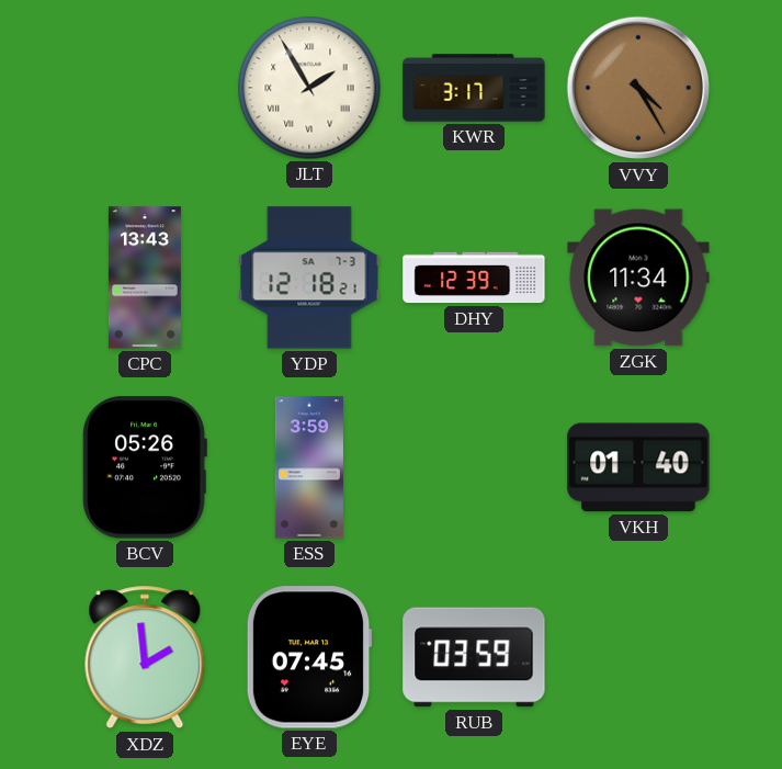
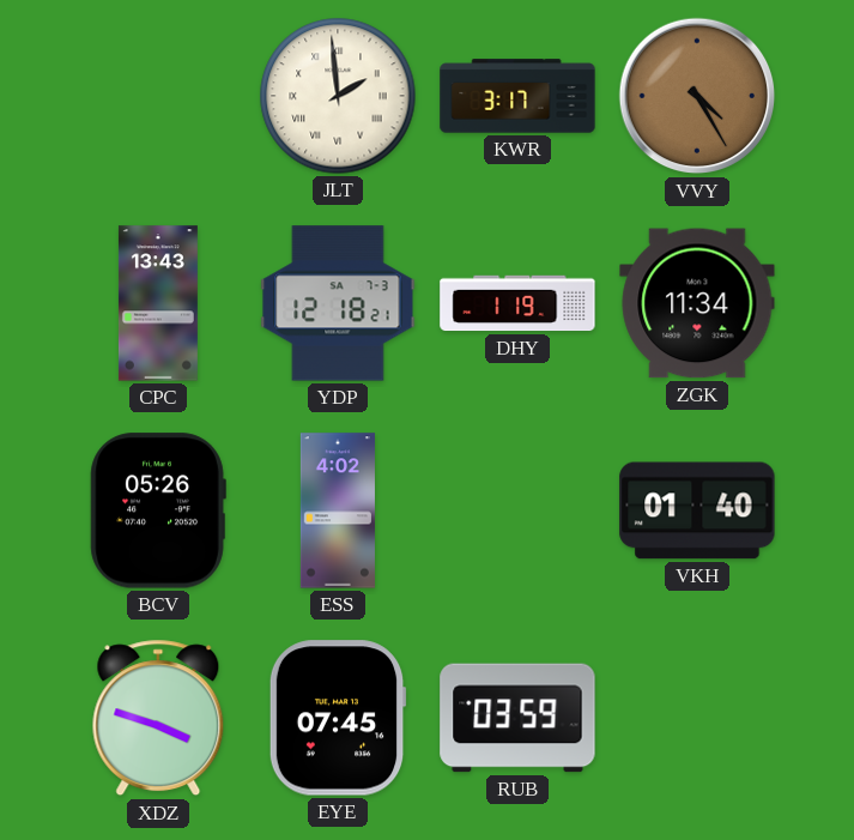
JLT: 1:55 -> 1:59
DHY: 12:39 -> 1:19
ESS: 3:59 -> 4:02
XDZ: 1:59 -> 3:48
